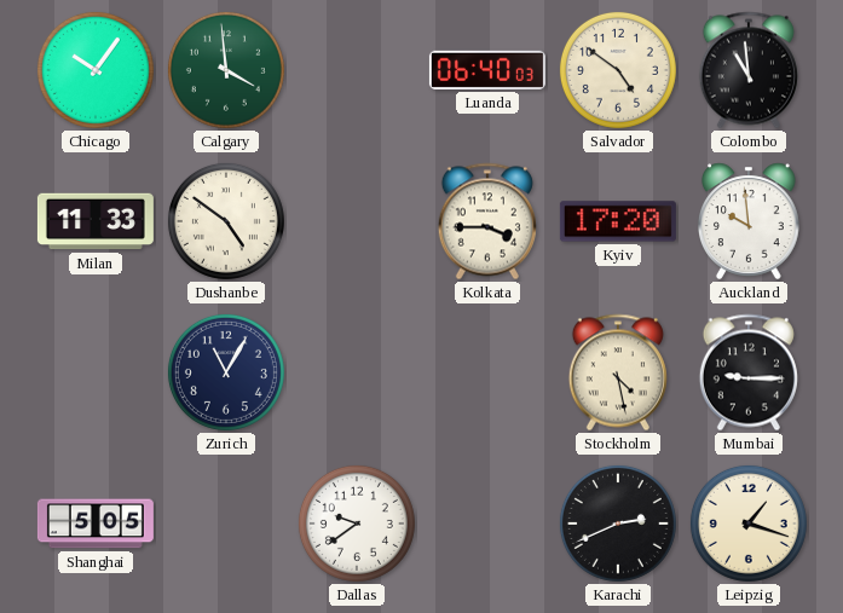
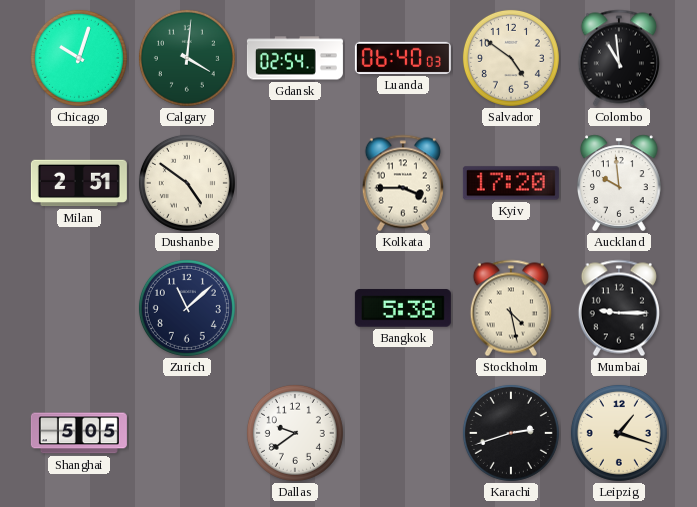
Chicago: 10:06 -> 10:03
Calgary: 3:59 -> 4:01
Gdansk: none -> 02:54
Milan: 11:33 -> 2:51
Zurich: 11:05 -> 11:08
Bangkok: none -> 5:38
Karachi: 2:41 -> 2:42
